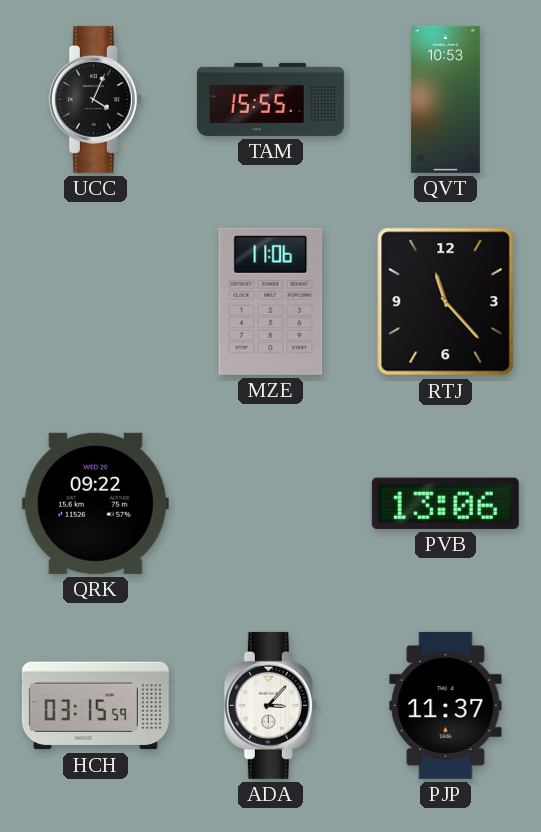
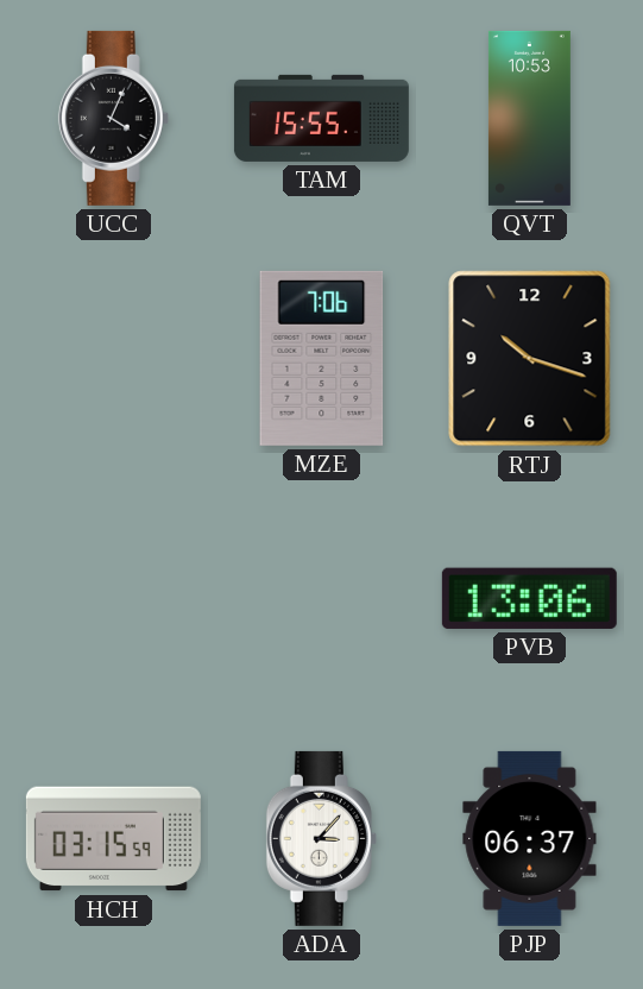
MZE: 11:06 -> 7:06
RTJ: 11:23 -> 10:18
QRK: 09:22 -> none
PJP: 11:37 -> 06:37
